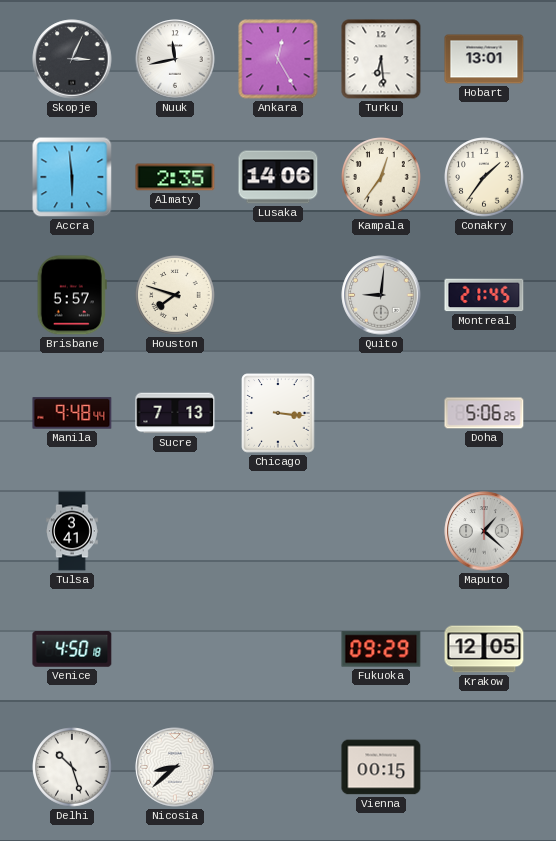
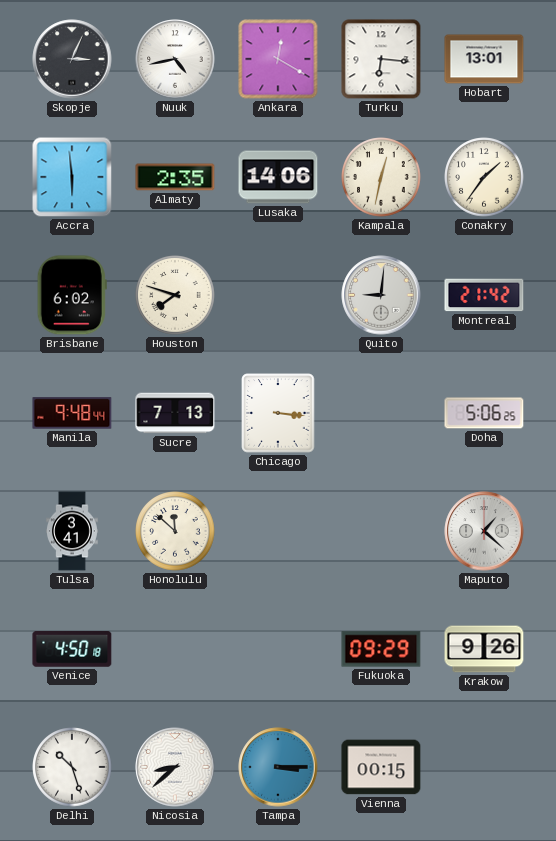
Nuuk: 11:43 -> 4:43
Ankara: 12:25 -> 12:20
Turku: 6:29 -> 6:16
Kampala: 12:36 -> 12:32
Brisbane: 5:57 -> 6:02
Montreal: 21:45 -> 21:42
Honolulu: none -> 11:52
Krakow: 12:05 -> 9:26
Tampa: none -> 3:15
